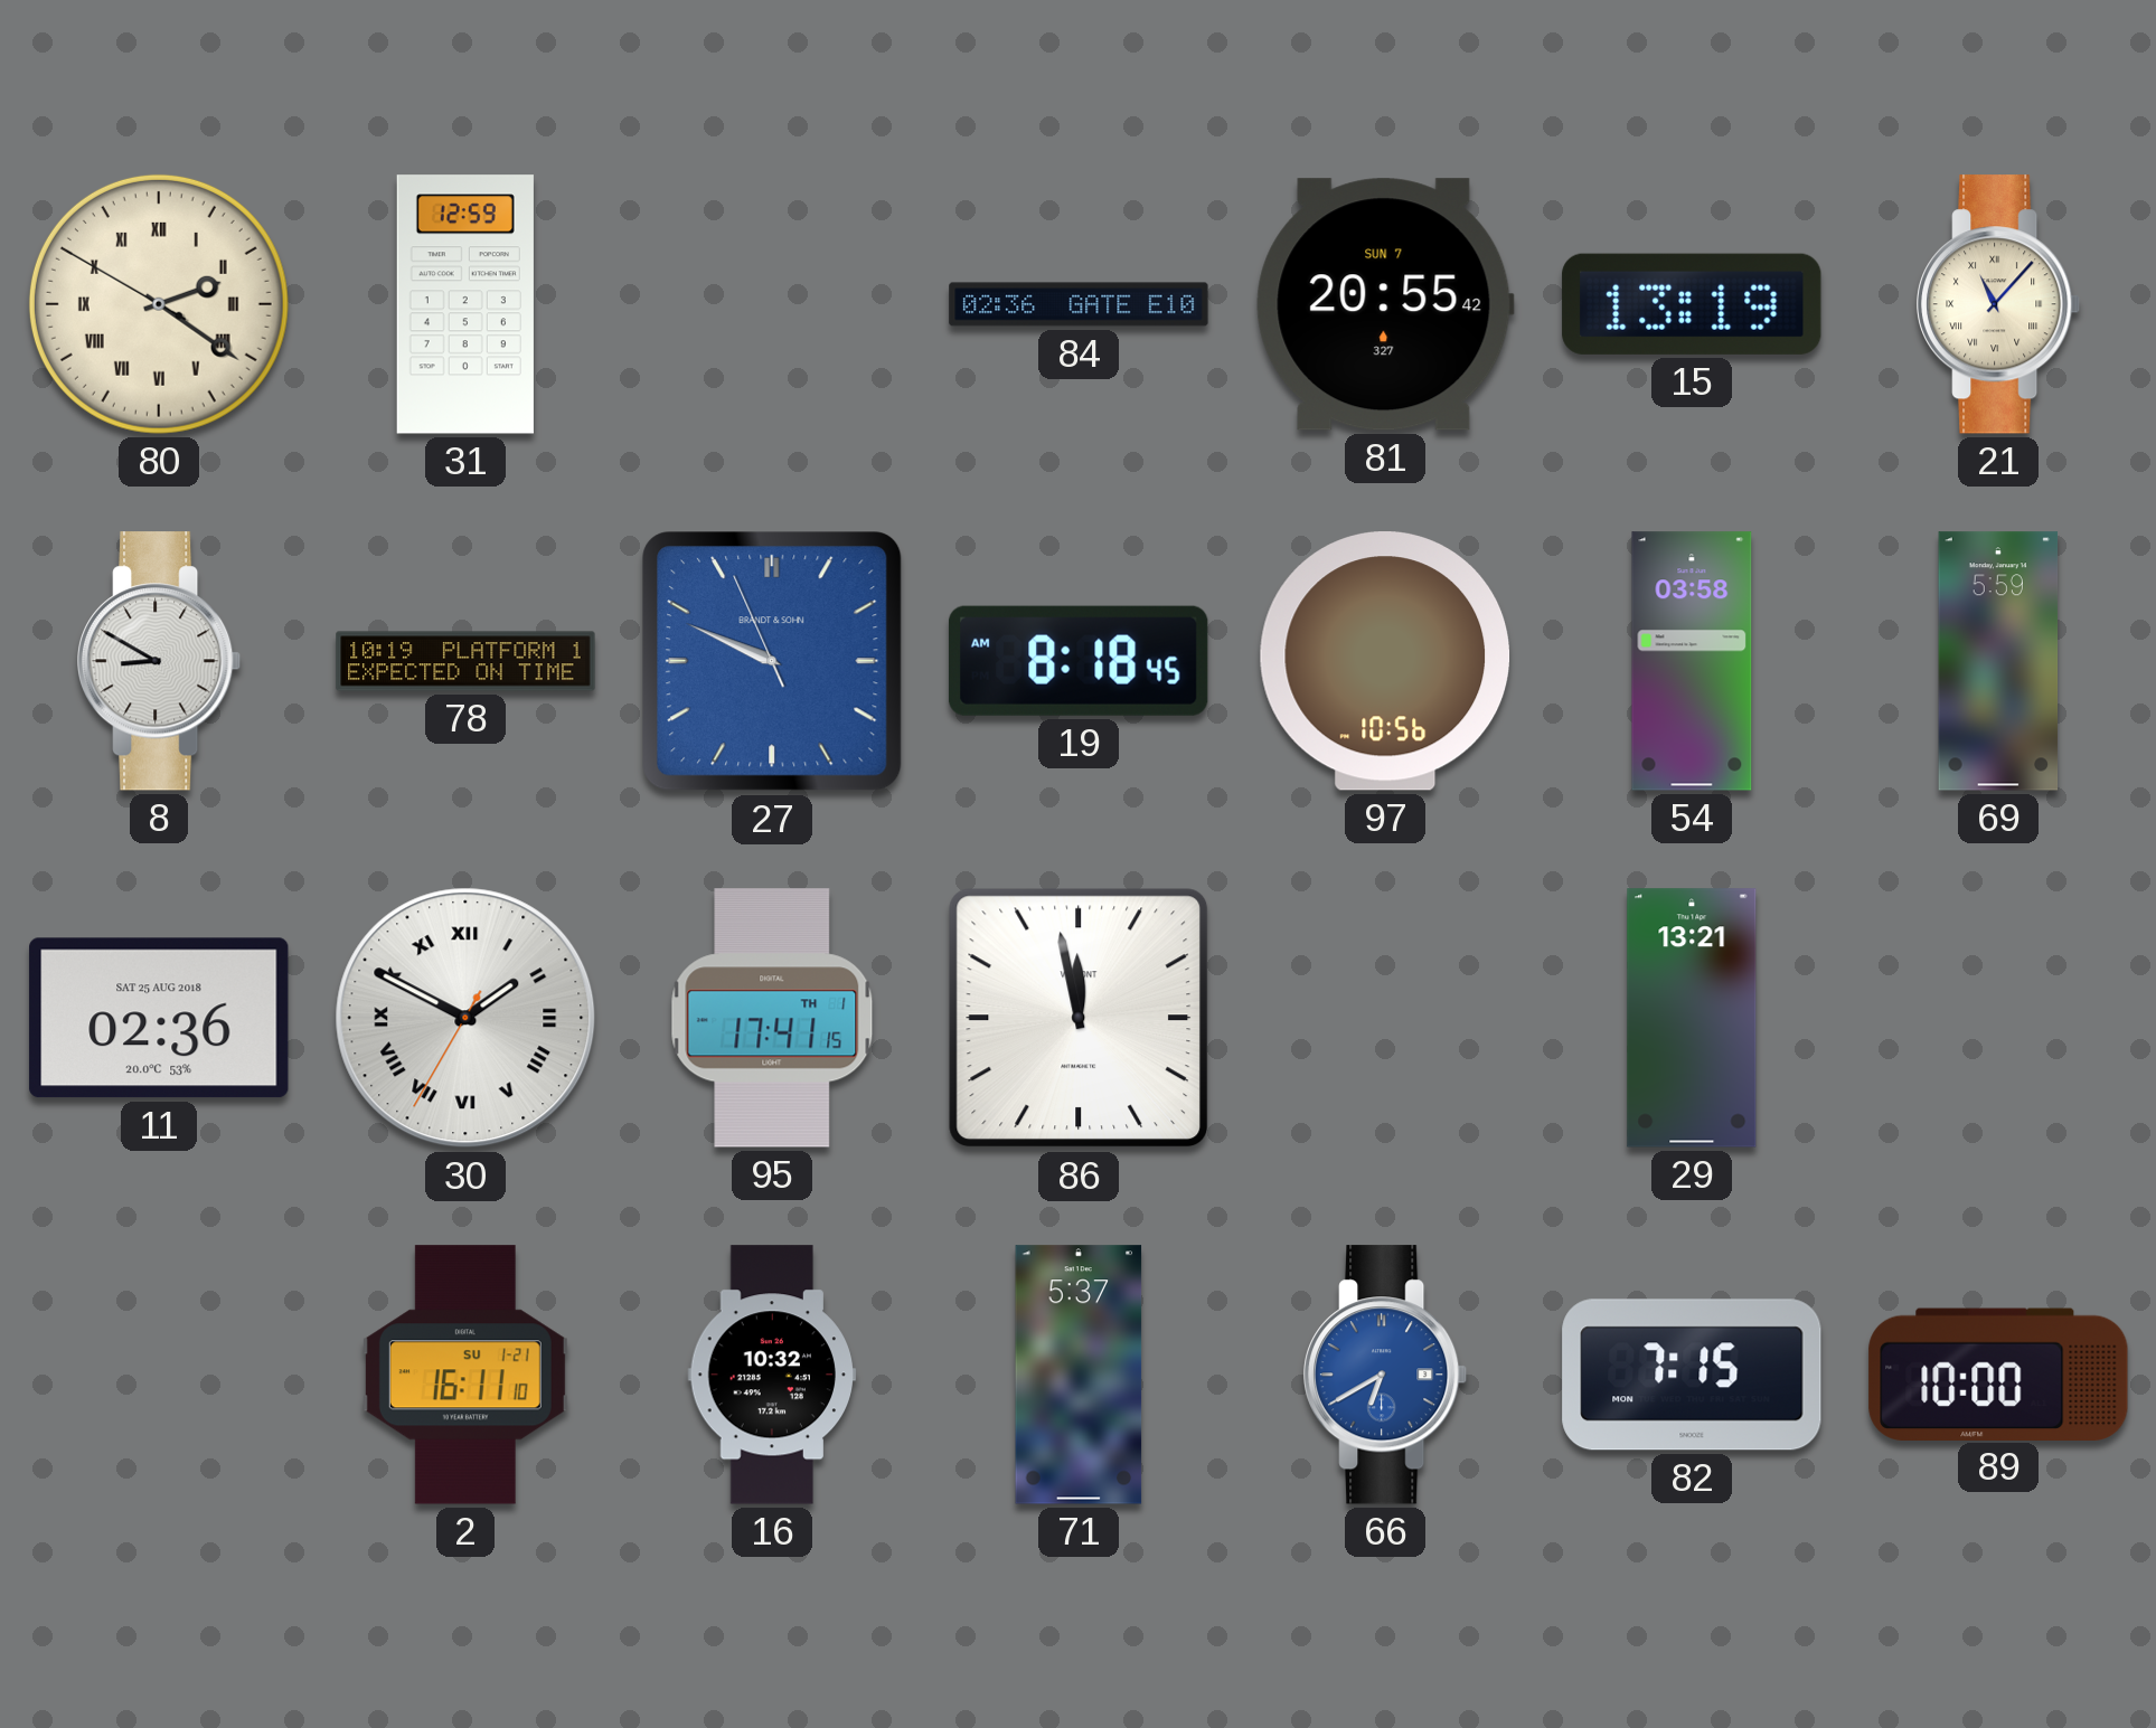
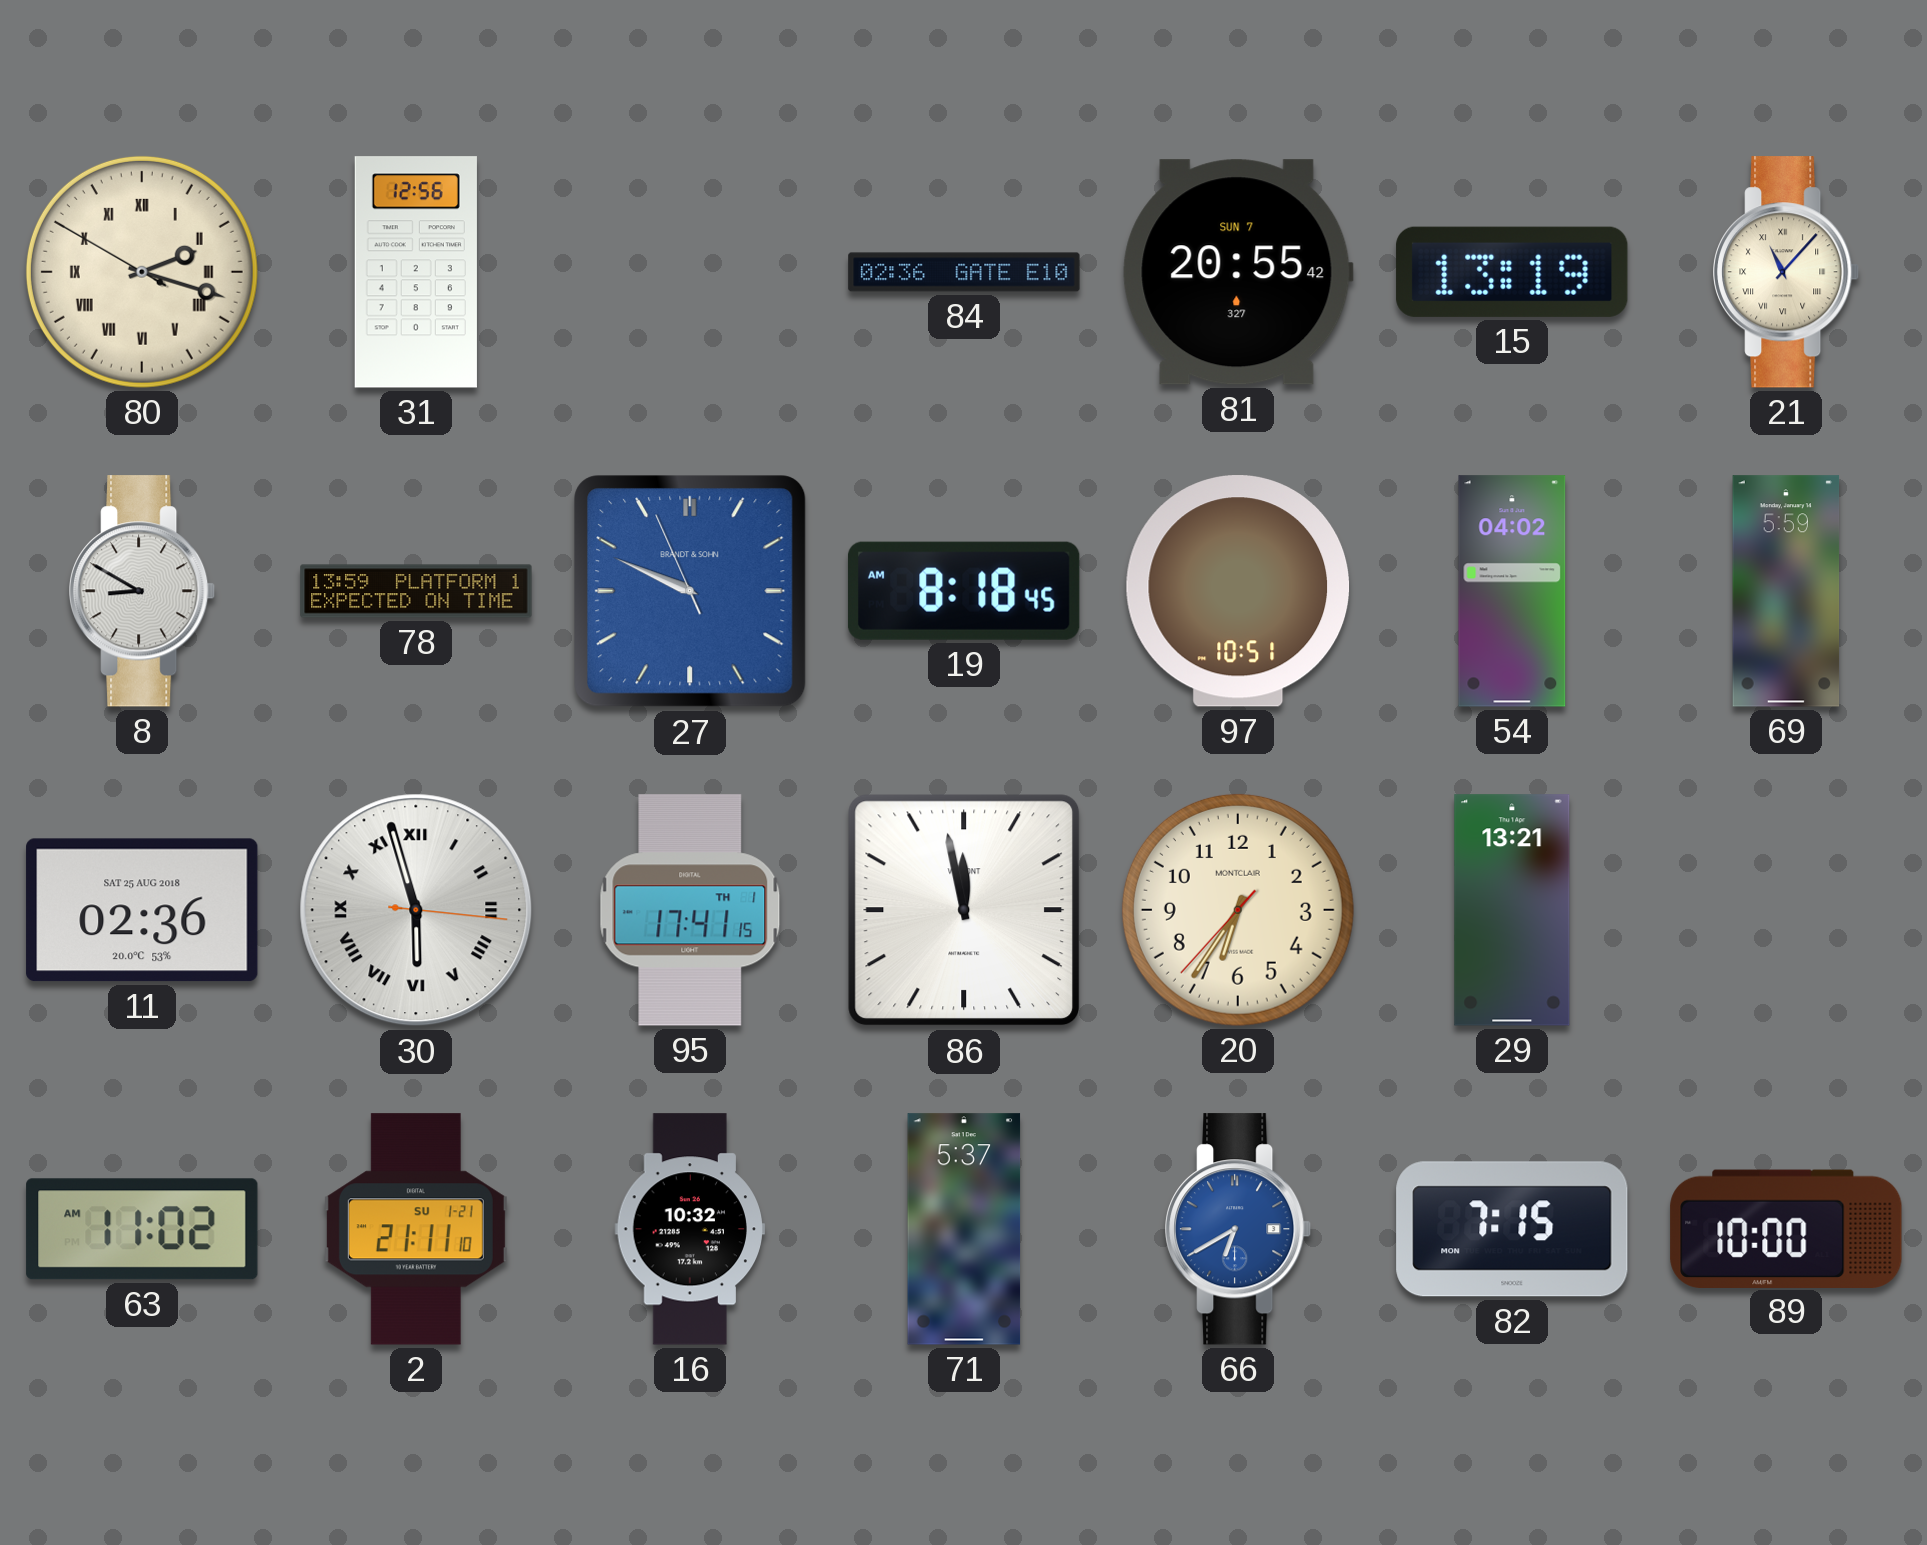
80: 2:20 -> 2:17
31: 12:59 -> 12:56
78: 10:19 -> 13:59
97: 10:56 -> 10:51
54: 03:58 -> 04:02
30: 1:49 -> 5:57
20: none -> 6:35
63: none -> 11:02
2: 16:11 -> 21:11
